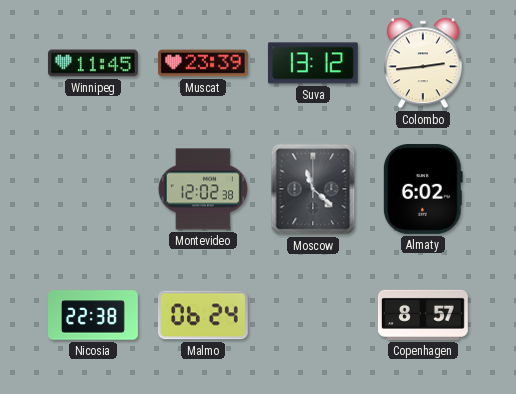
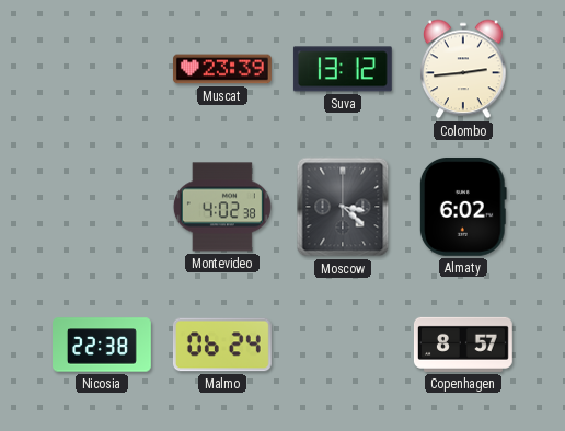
Winnipeg: 11:45 -> none
Montevideo: 12:02 -> 4:02
Moscow: 11:22 -> 3:22
